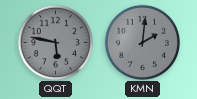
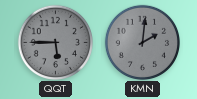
QQT: 5:47 -> 5:45
